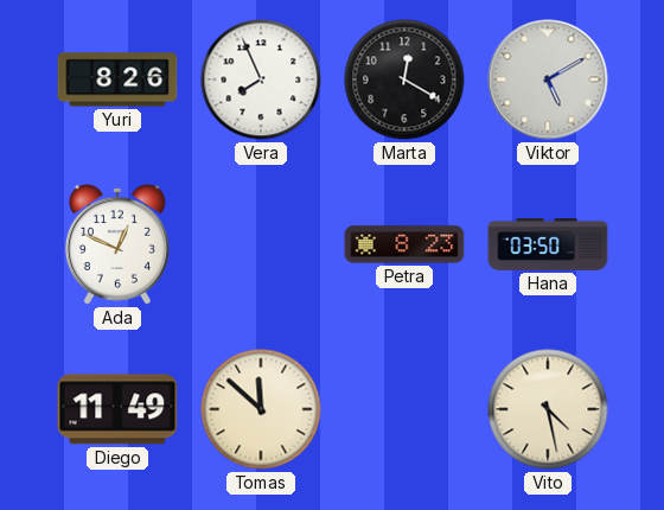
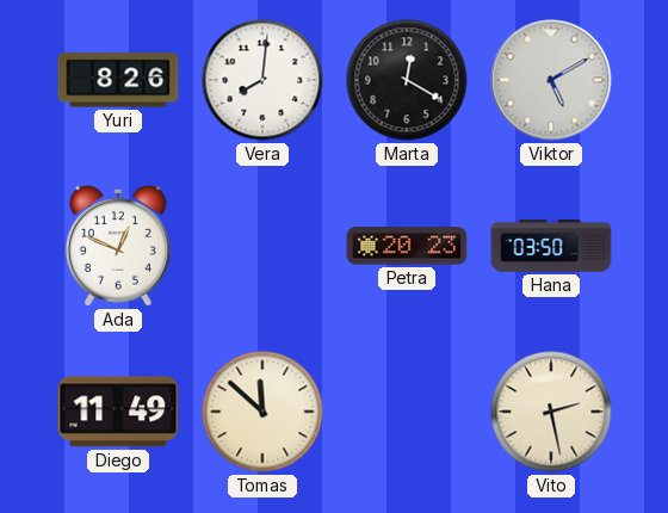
Vera: 7:56 -> 8:01
Petra: 8:23 -> 20:23
Vito: 4:28 -> 2:28
